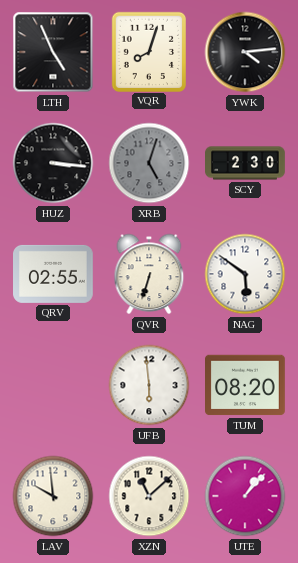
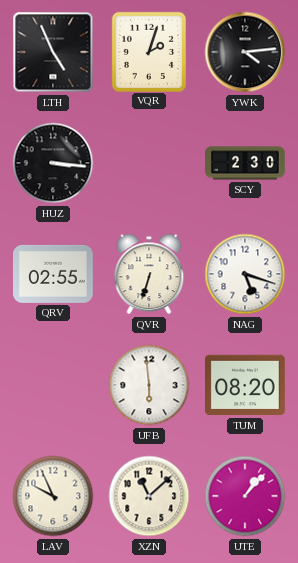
VQR: 8:03 -> 2:03
XRB: 5:03 -> none
NAG: 5:51 -> 5:18
LAV: 9:59 -> 9:56
